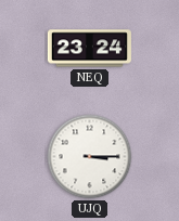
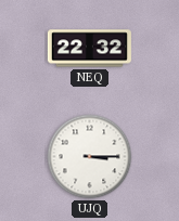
NEQ: 23:24 -> 22:32
